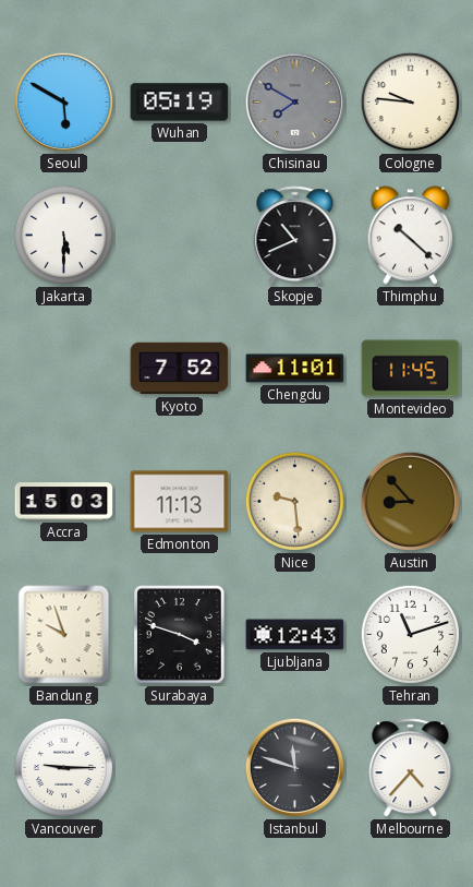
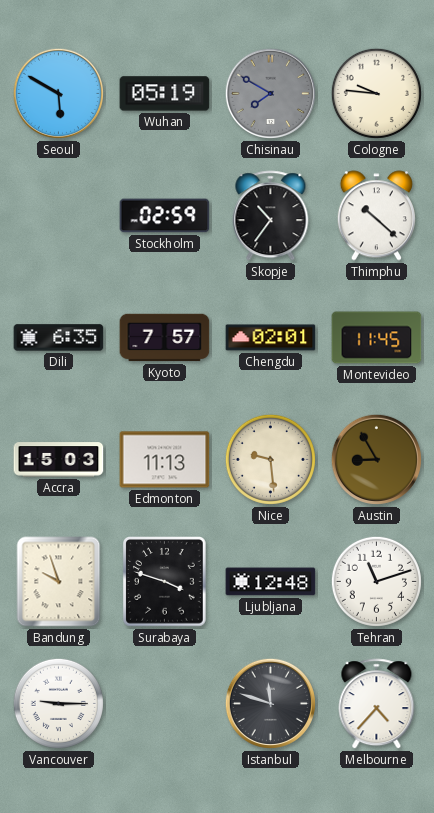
Jakarta: 5:30 -> none
Stockholm: none -> 02:59
Skopje: 10:41 -> 10:36
Dili: none -> 6:35
Kyoto: 7:52 -> 7:57
Chengdu: 11:01 -> 02:01
Austin: 8:53 -> 8:55
Ljubljana: 12:43 -> 12:48
